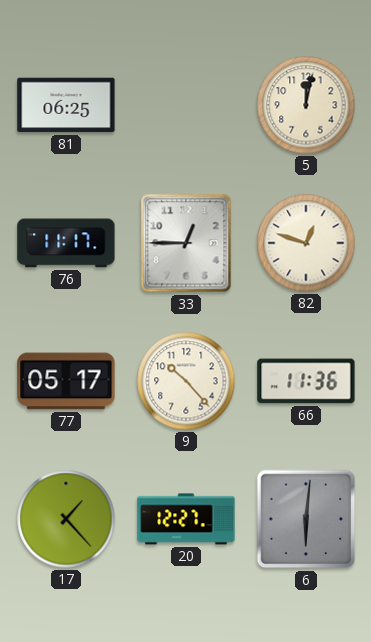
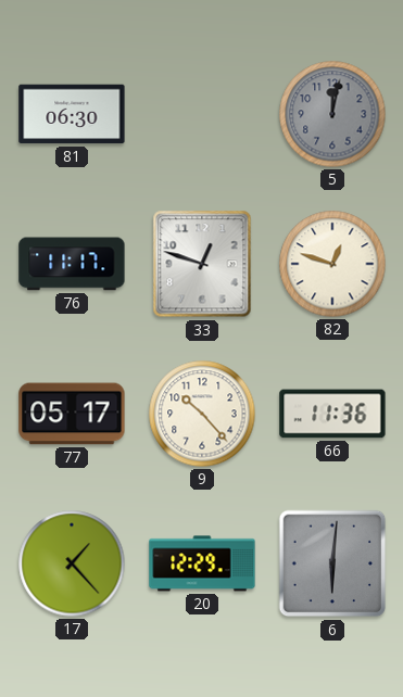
81: 06:25 -> 06:30
5 dial: cream -> grey
33: 12:45 -> 12:48
20: 12:27 -> 12:29
